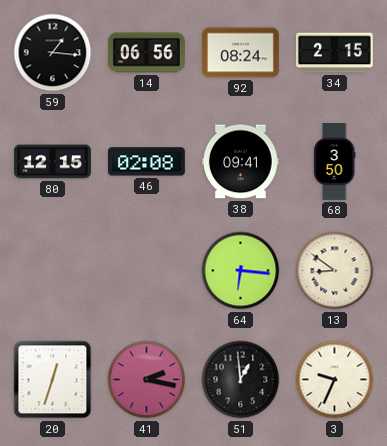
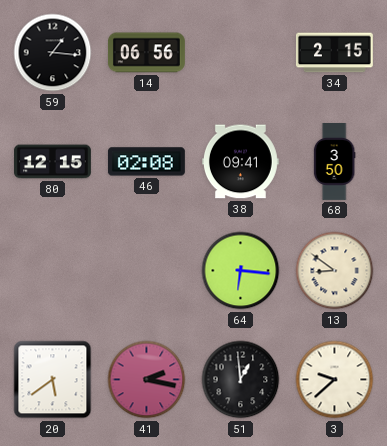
92: 08:24 -> none
20: 12:33 -> 5:39
3: 9:34 -> 9:38
